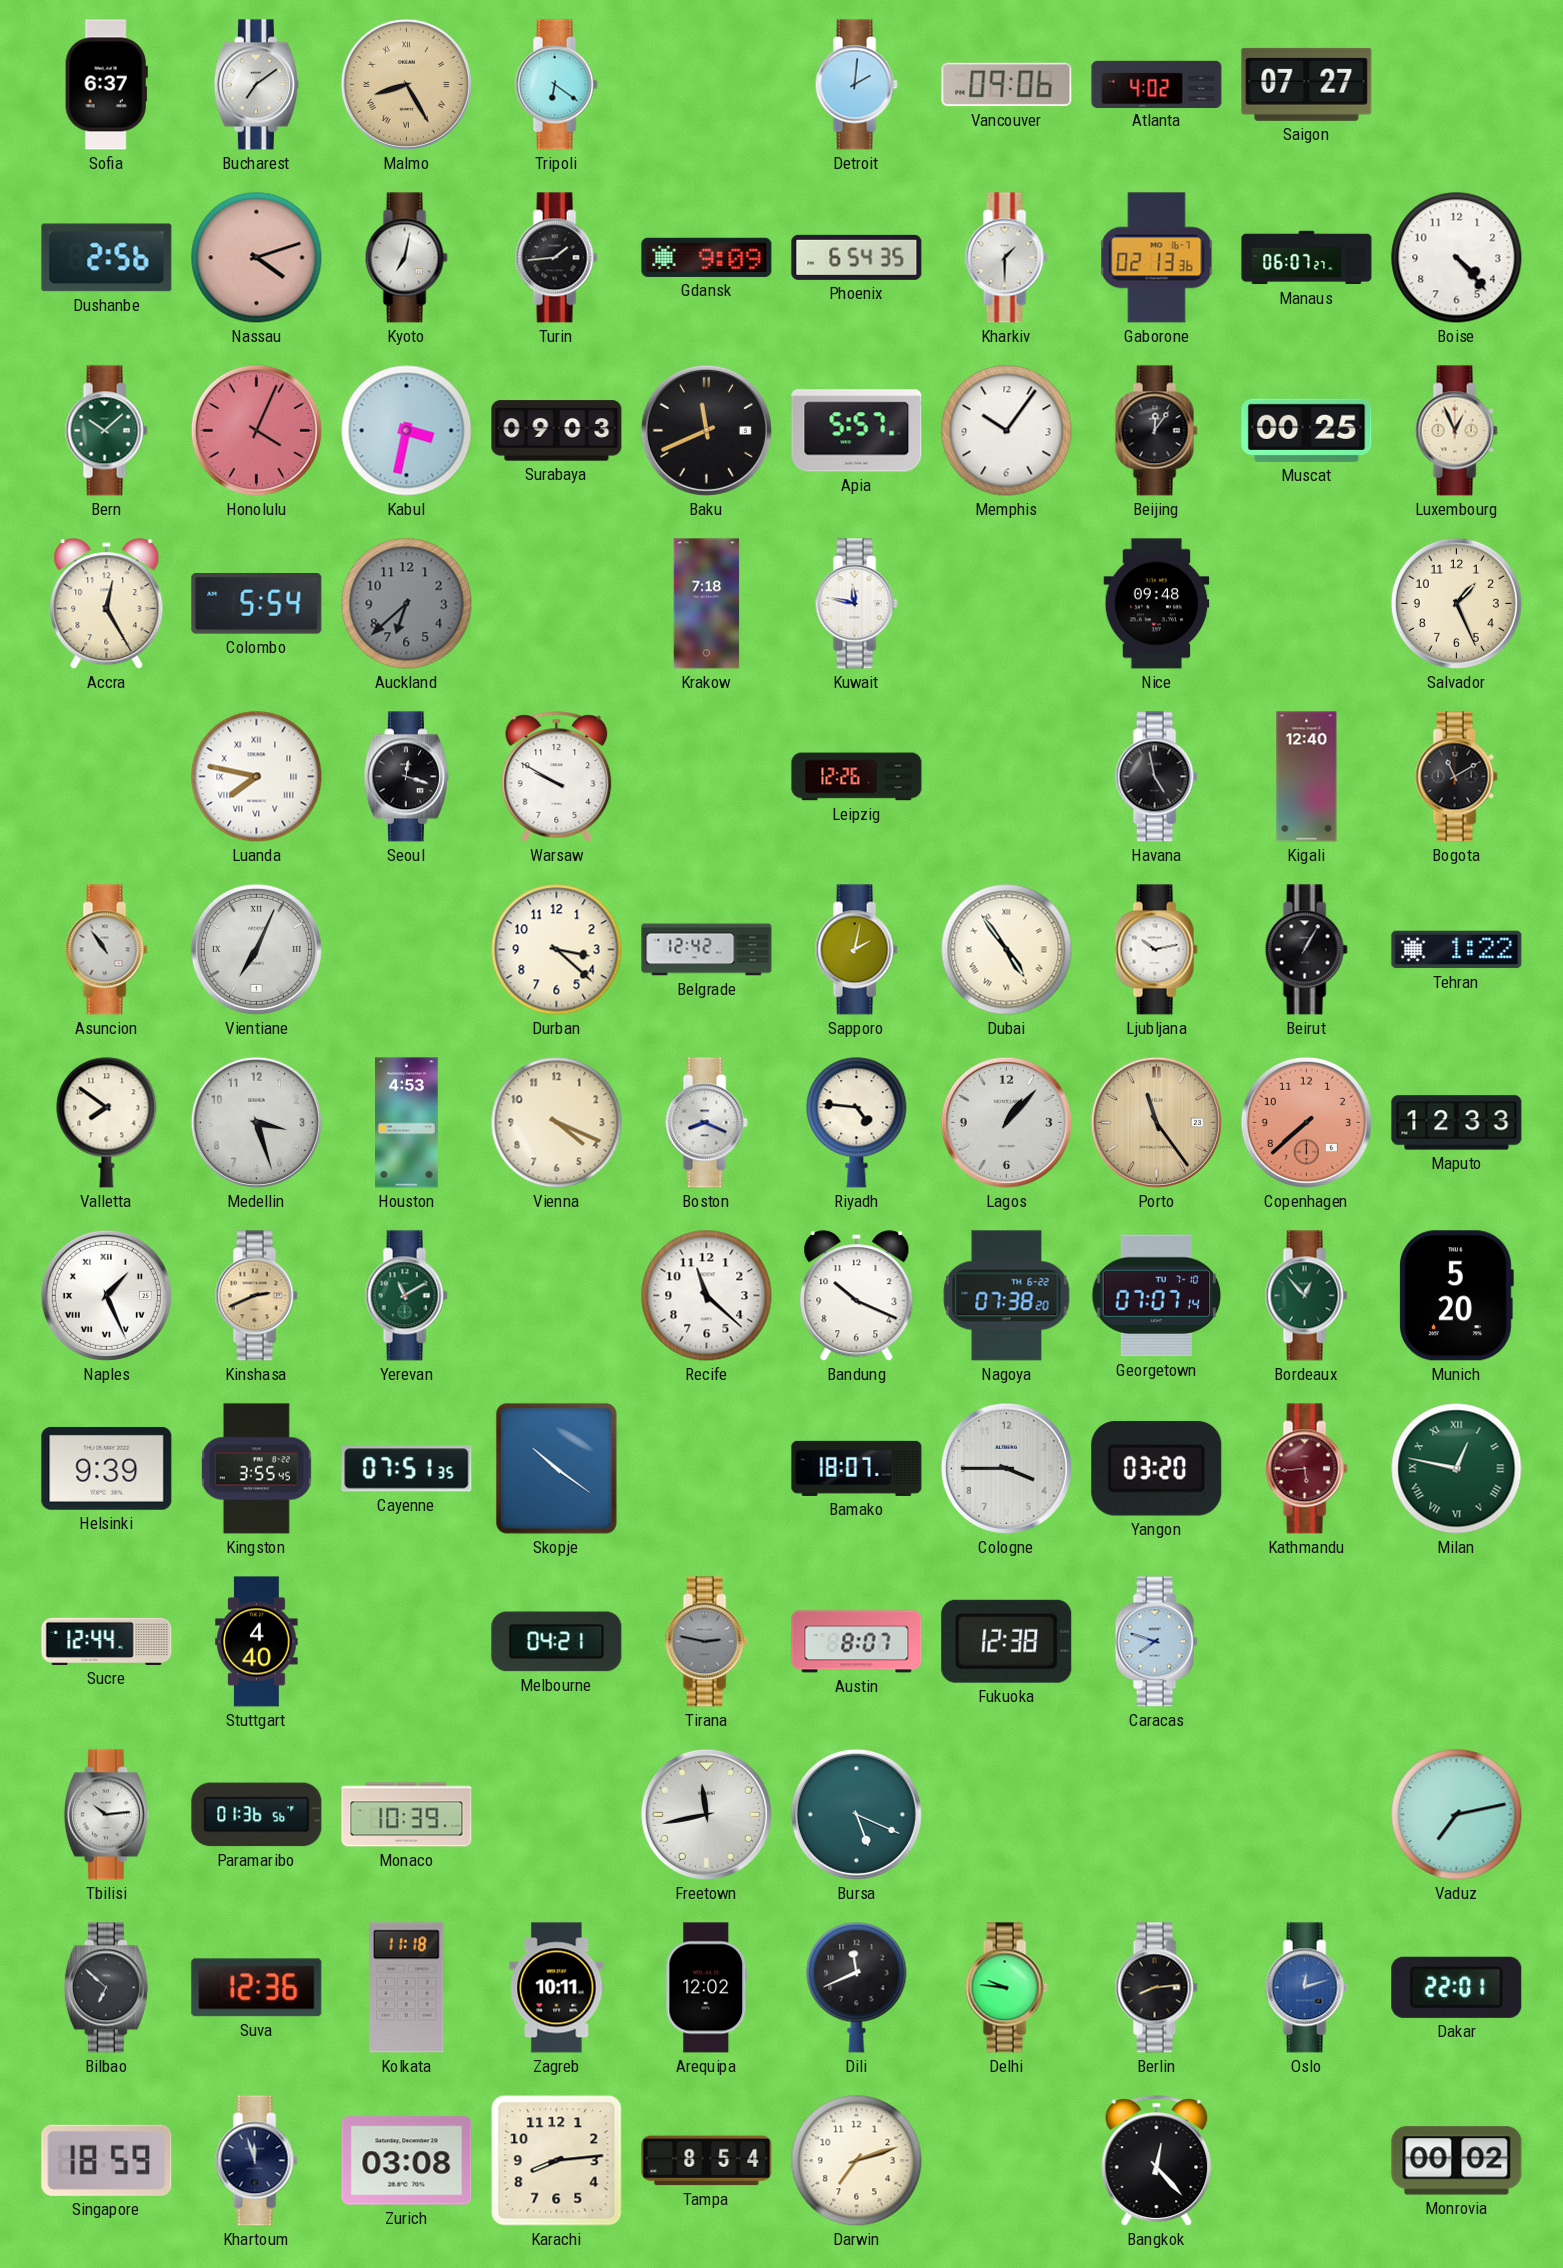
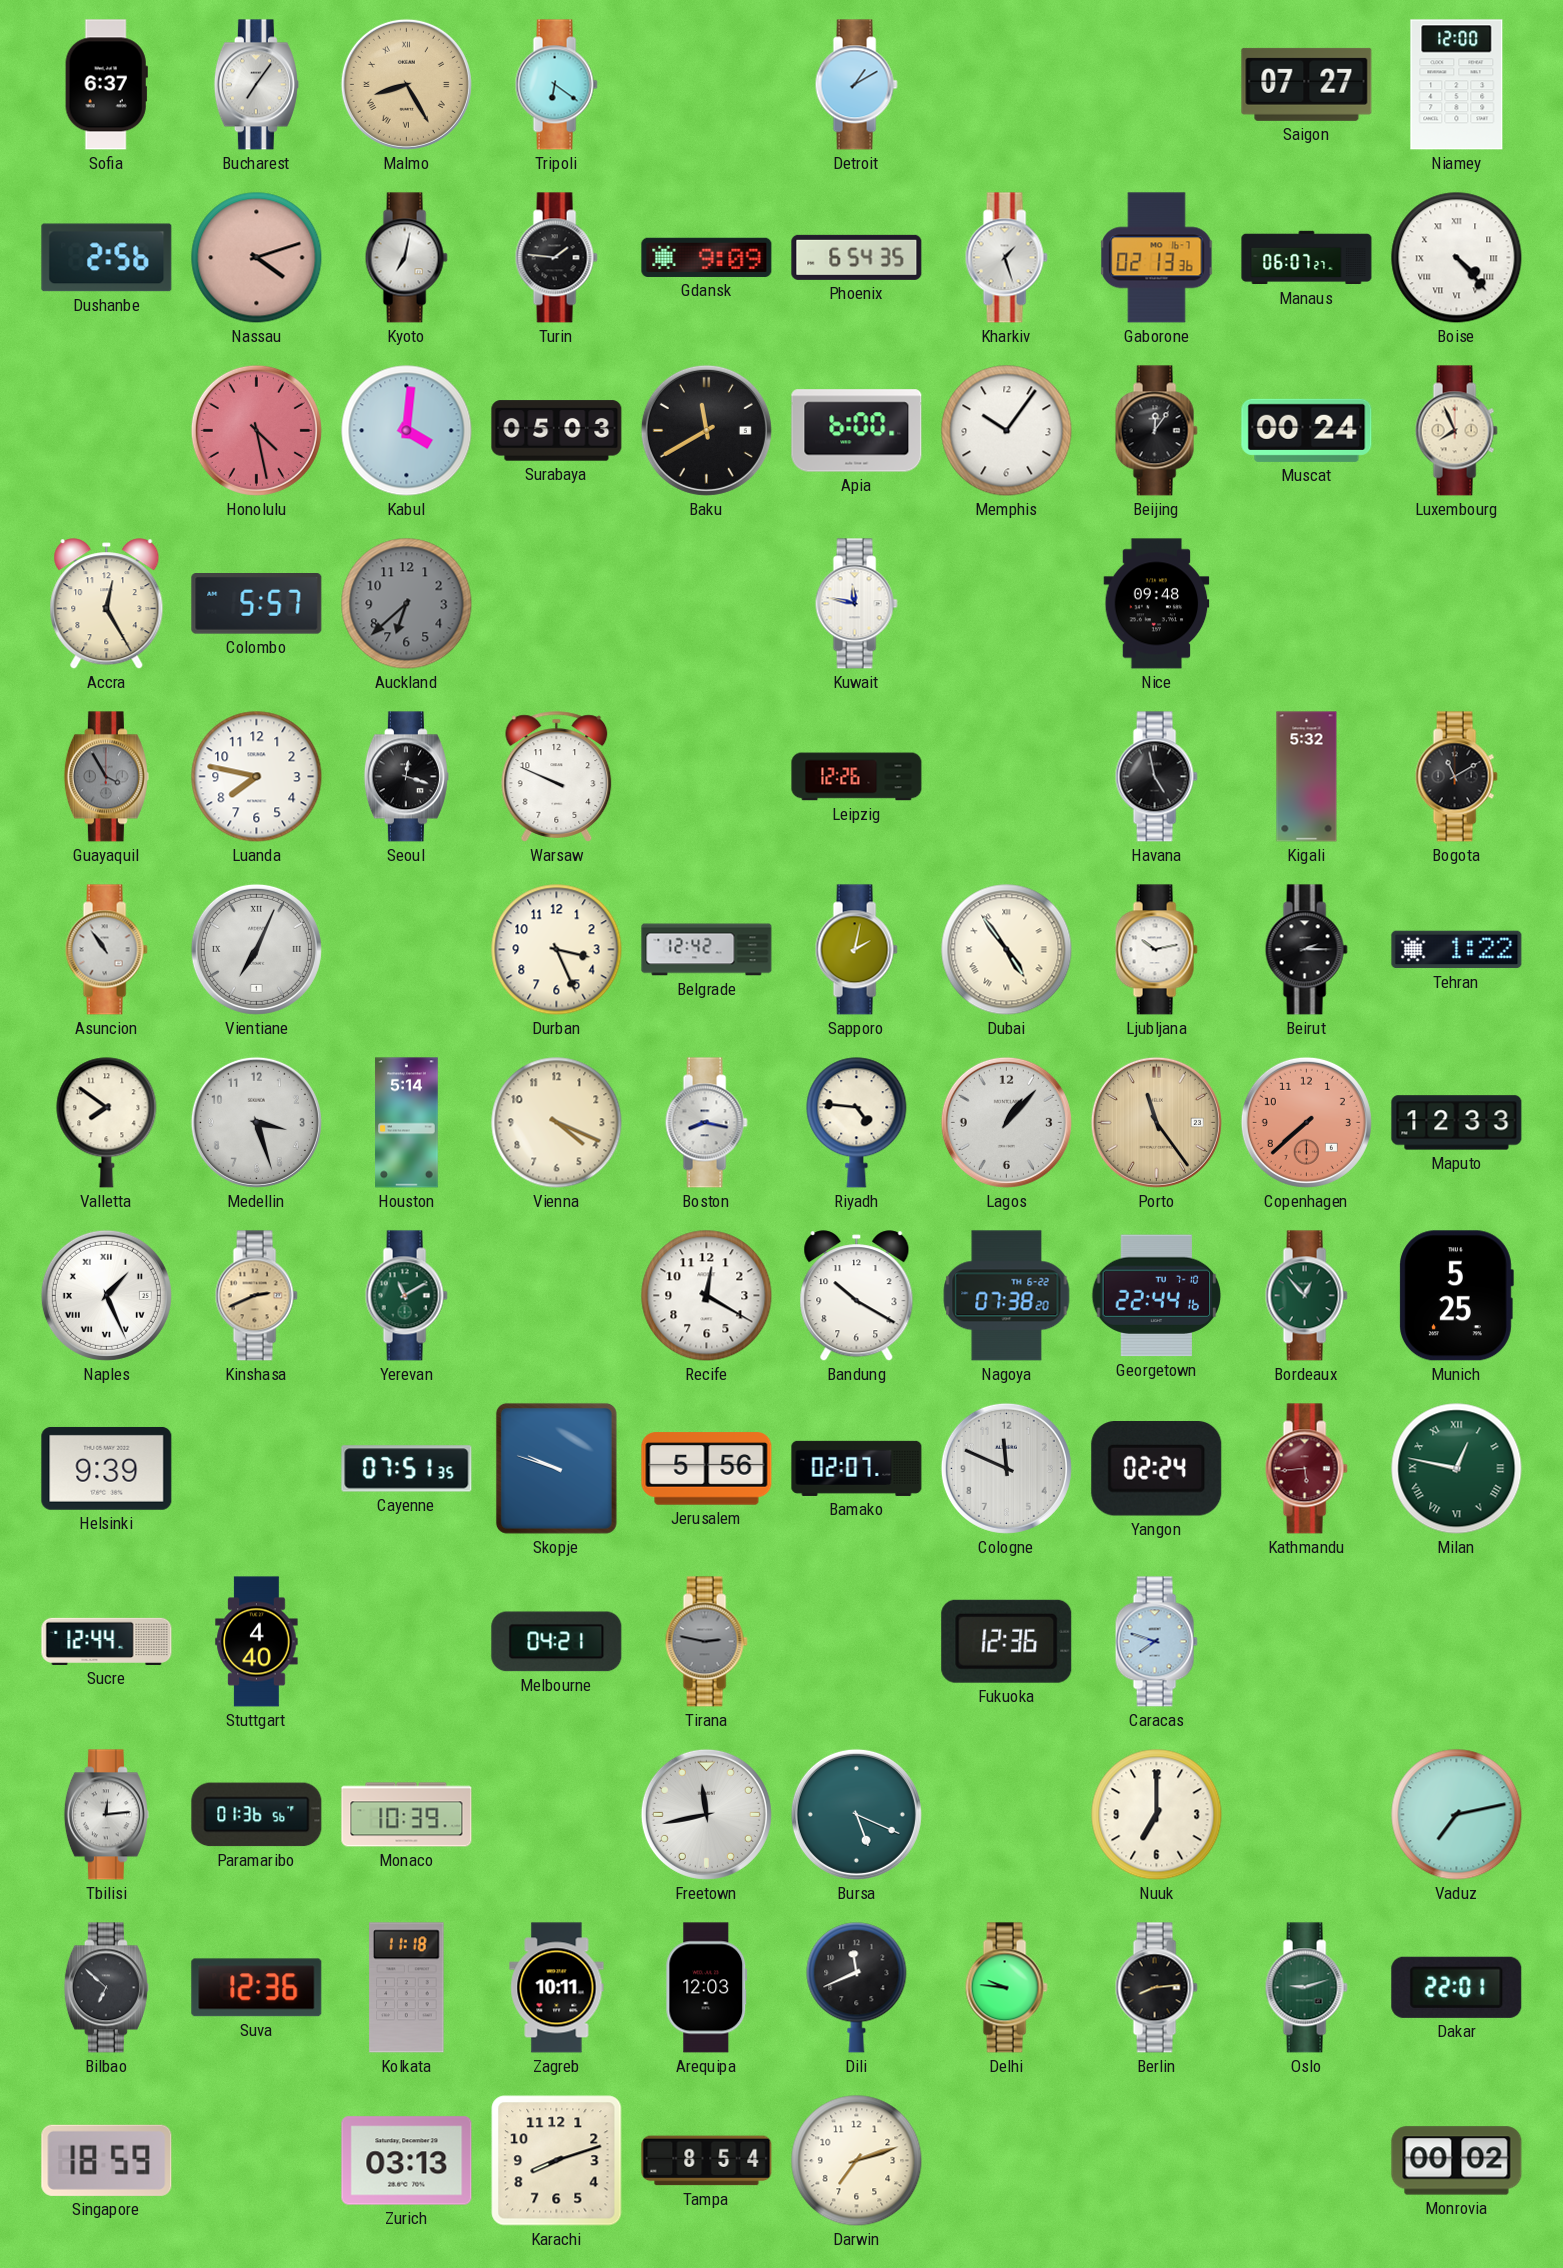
Bucharest: 7:09 -> 7:06
Detroit: 2:01 -> 1:10
Vancouver: 09:06 -> none
Atlanta: 4:02 -> none
Niamey: none -> 12:00
Turin: 1:44 -> 1:46
Kharkiv: 1:30 -> 1:27
Boise numerals: Arabic -> Roman
Bern: 10:08 -> none
Honolulu: 4:04 -> 4:28
Kabul: 3:32 -> 4:01
Surabaya: 09:03 -> 05:03
Baku: 11:41 -> 11:40
Apia: 5:57 -> 6:00
Muscat: 00:25 -> 00:24
Luxembourg: 12:56 -> 7:56
Colombo: 5:54 -> 5:57
Krakow: 7:18 -> none
Salvador: 1:26 -> none
Guayaquil: none -> 3:55
Luanda numerals: Roman -> Arabic
Warsaw: 9:50 -> 9:49
Kigali: 12:40 -> 5:32
Durban: 3:22 -> 3:26
Beirut: 1:05 -> 2:15
Houston: 4:53 -> 5:14
Boston: 8:19 -> 8:17
Recife: 11:22 -> 12:20
Bandung: 10:19 -> 10:20
Georgetown: 07:07 -> 22:44
Munich: 5:20 -> 5:25
Kingston: 3:55 -> none
Skopje: 10:21 -> 9:48
Jerusalem: none -> 5:56
Bamako: 18:07 -> 02:07
Cologne: 3:45 -> 11:49
Yangon: 03:20 -> 02:24
Austin: 8:07 -> none
Fukuoka: 12:38 -> 12:36
Tbilisi: 10:14 -> 12:14
Nuuk: none -> 7:00
Arequipa: 12:02 -> 12:03
Oslo: 12:12 -> 9:12
Oslo dial: blue -> green
Khartoum: 11:57 -> none
Zurich: 03:08 -> 03:13
Karachi: 8:14 -> 8:12
Bangkok: 12:23 -> none
